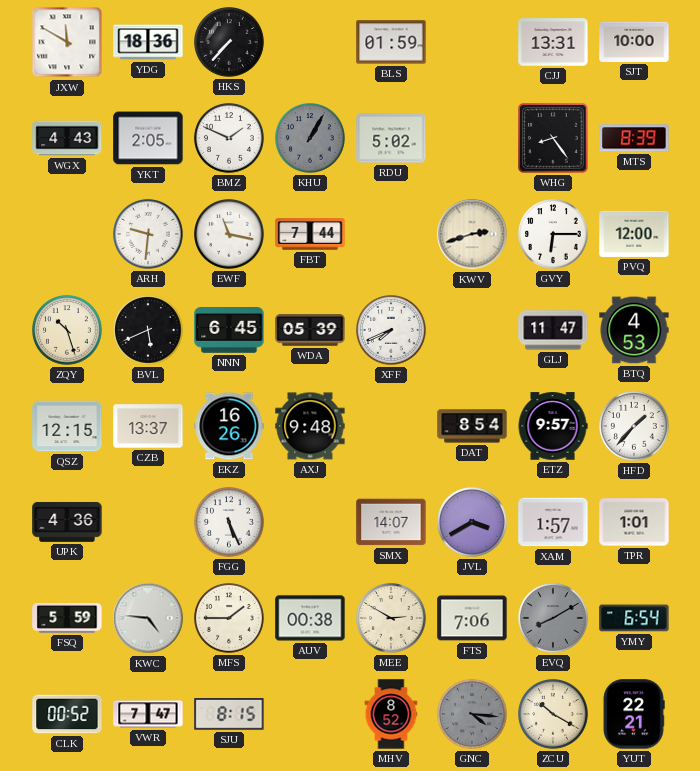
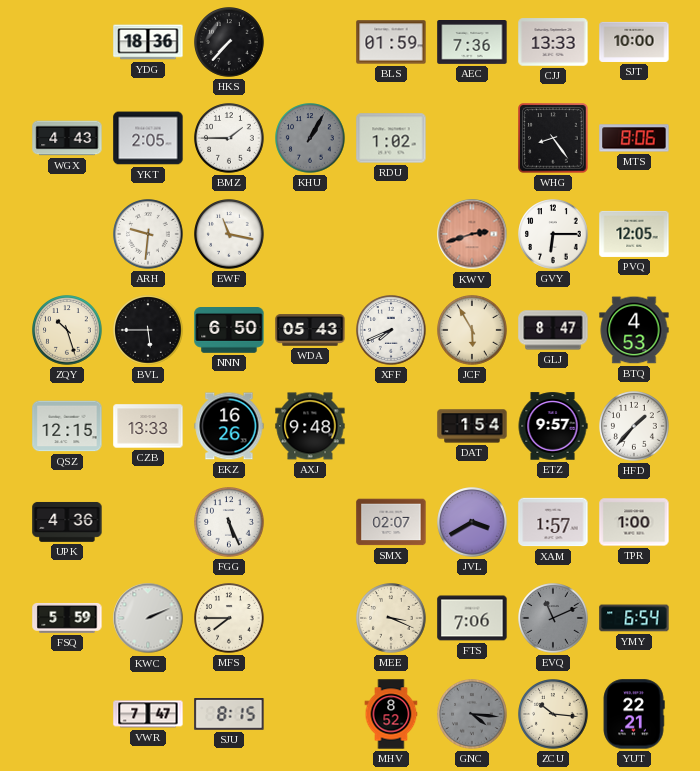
JXW: 11:50 -> none
AEC: none -> 7:36
CJJ: 13:31 -> 13:33
BMZ: 1:49 -> 1:45
RDU: 5:02 -> 1:02
MTS: 8:39 -> 8:06
FBT: 7:44 -> none
KWV dial: cream -> salmon
PVQ: 12:00 -> 12:05
BVL: 5:41 -> 5:45
NNN: 6:45 -> 6:50
WDA: 05:39 -> 05:43
JCF: none -> 5:55
GLJ: 11:47 -> 8:47
CZB: 13:37 -> 13:33
DAT: 8:54 -> 1:54
SMX: 14:07 -> 02:07
TPR: 1:01 -> 1:00
KWC: 4:46 -> 2:11
MFS: 1:45 -> 7:45
AUV: 00:38 -> none
MEE: 2:50 -> 3:19
EVQ: 8:10 -> 11:11
CLK: 00:52 -> none
ZCU: 10:20 -> 10:16
